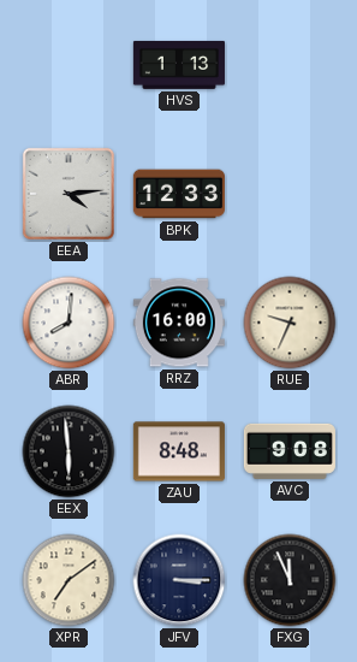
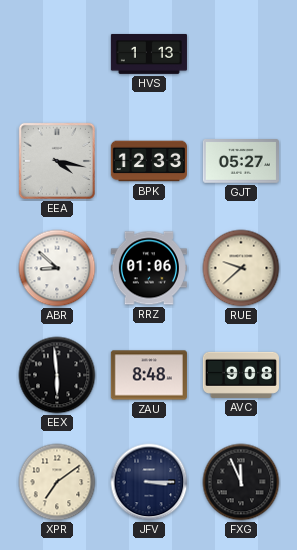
EEA: 4:14 -> 4:17
GJT: none -> 05:27
ABR: 8:01 -> 8:52
RRZ: 16:00 -> 01:06
RUE: 9:34 -> 9:38
